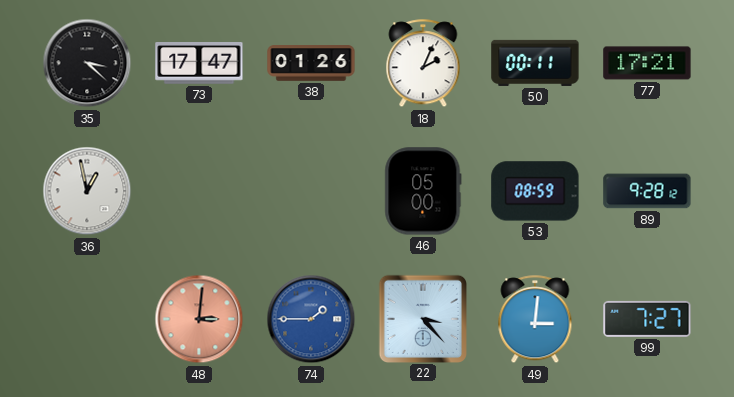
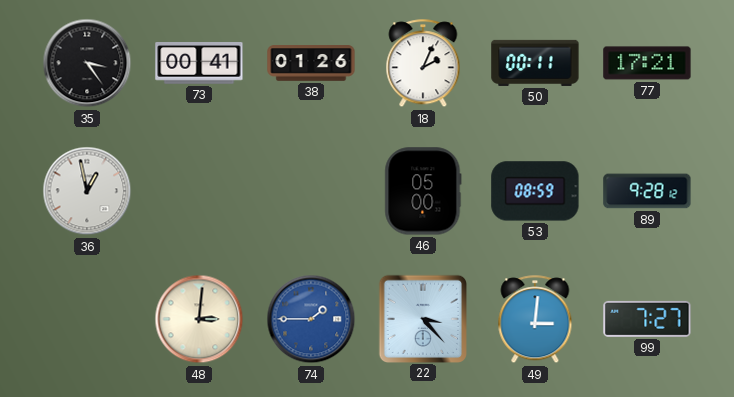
35: 3:22 -> 3:24
73: 17:47 -> 00:41
48 dial: salmon -> cream
